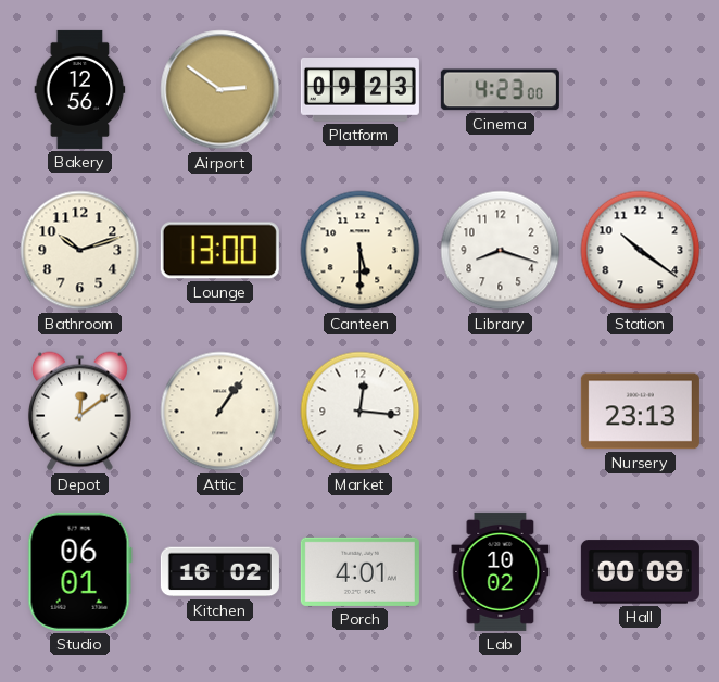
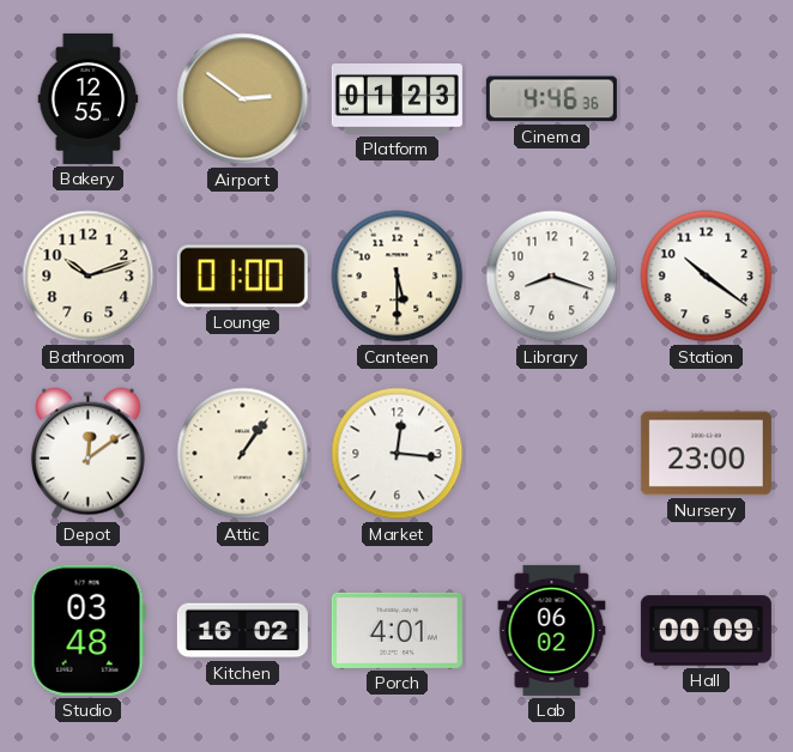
Bakery: 12:56 -> 12:55
Platform: 09:23 -> 01:23
Cinema: 4:23 -> 4:46
Lounge: 13:00 -> 01:00
Nursery: 23:13 -> 23:00
Studio: 06:01 -> 03:48
Lab: 10:02 -> 06:02
